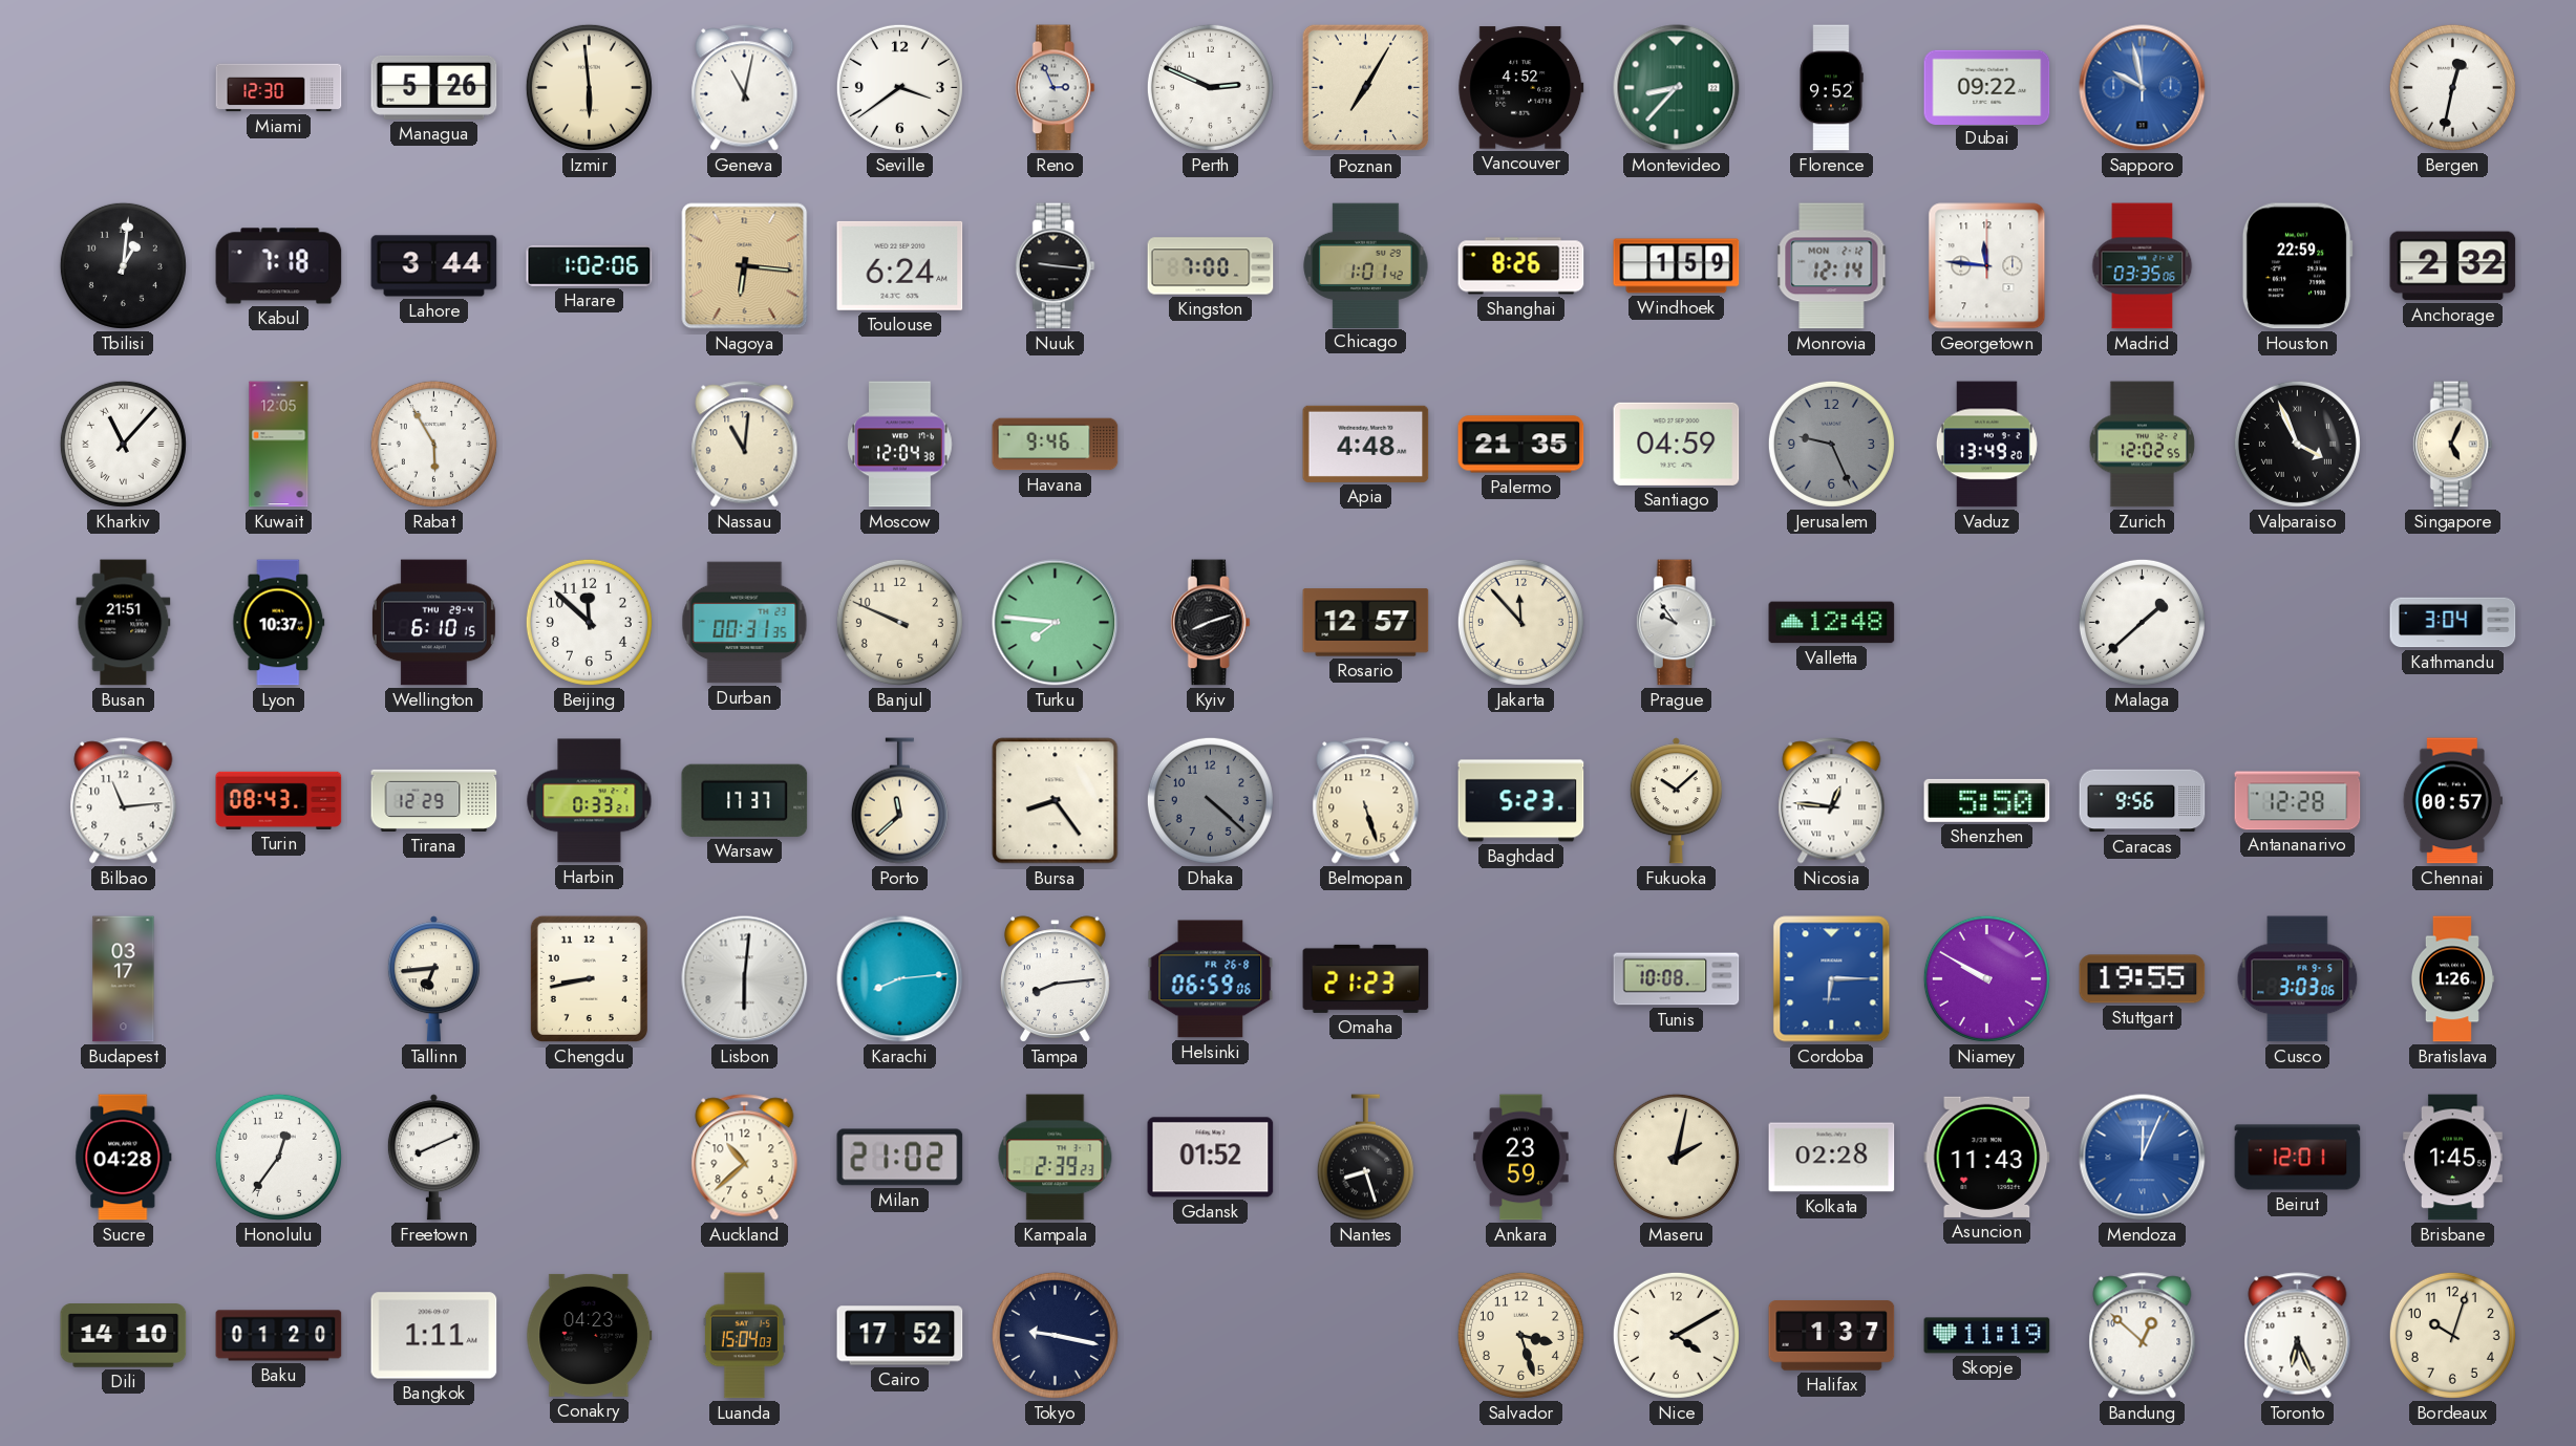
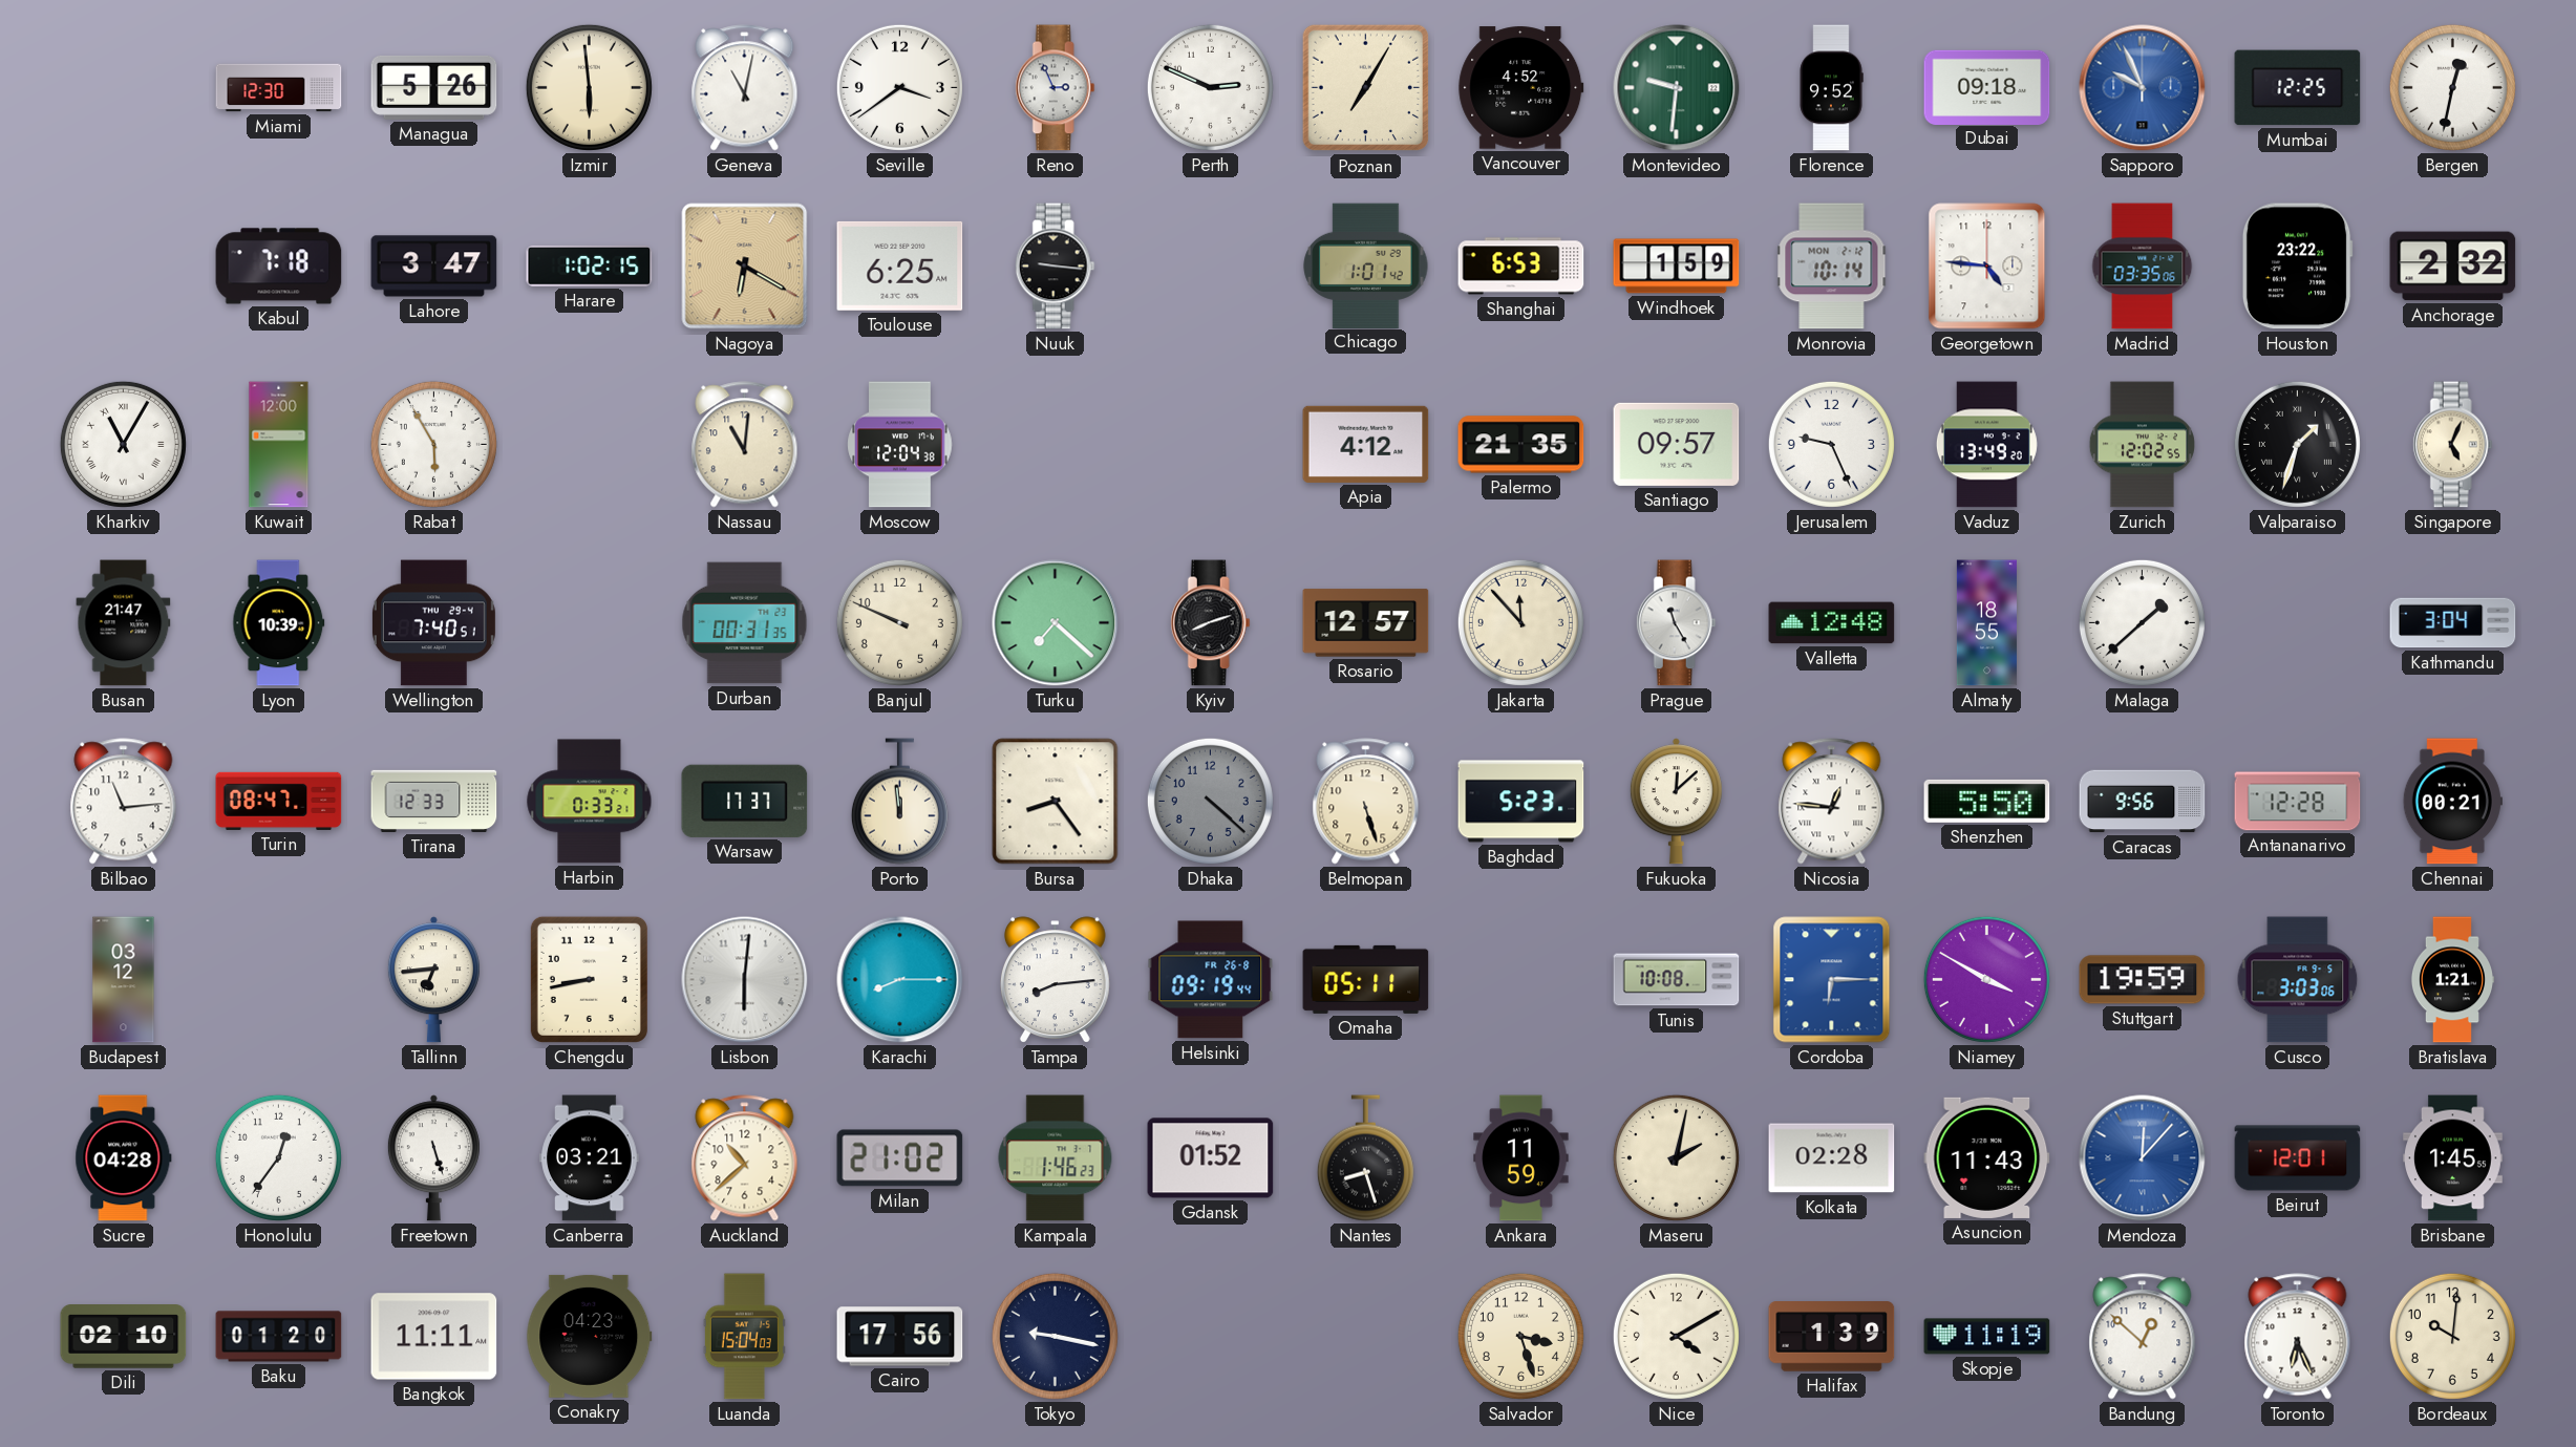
Montevideo: 8:37 -> 9:31
Dubai: 09:22 -> 09:18
Sapporo: 9:58 -> 9:56
Mumbai: none -> 12:25
Tbilisi: 1:01 -> none
Lahore: 3:44 -> 3:47
Harare: 1:02:06 -> 1:02:15
Nagoya: 6:16 -> 6:20
Toulouse: 6:24 -> 6:25
Kingston: 7:00 -> none
Shanghai: 8:26 -> 6:53
Monrovia: 12:14 -> 10:14
Georgetown: 11:46 -> 4:46
Houston: 22:59 -> 23:22
Kharkiv: 11:07 -> 11:05
Kuwait: 12:05 -> 12:00
Havana: 9:46 -> none
Apia: 4:48 -> 4:12
Santiago: 04:59 -> 09:57
Jerusalem dial: grey -> white
Valparaiso: 3:56 -> 1:33
Busan: 21:51 -> 21:47
Lyon: 10:37 -> 10:39
Wellington: 6:10 -> 7:40
Beijing: 11:52 -> none
Turku: 7:46 -> 7:22
Prague: 9:54 -> 11:25
Almaty: none -> 18:55
Turin: 08:43 -> 08:47
Tirana: 12:29 -> 12:33
Porto: 11:38 -> 11:59
Fukuoka: 10:08 -> 12:08
Chennai: 00:57 -> 00:21
Budapest: 03:17 -> 03:12
Karachi: 8:14 -> 8:15
Helsinki: 06:59 -> 09:19
Omaha: 21:23 -> 05:11
Niamey: 9:50 -> 3:50
Stuttgart: 19:55 -> 19:59
Bratislava: 1:26 -> 1:21
Freetown: 8:11 -> 5:27
Canberra: none -> 03:21
Kampala: 2:39 -> 1:46
Ankara: 23:59 -> 11:59
Mendoza: 12:04 -> 12:07
Dili: 14:10 -> 02:10
Bangkok: 1:11 -> 11:11
Cairo: 17:52 -> 17:56
Halifax: 1:37 -> 1:39
Bordeaux: 10:03 -> 10:01
